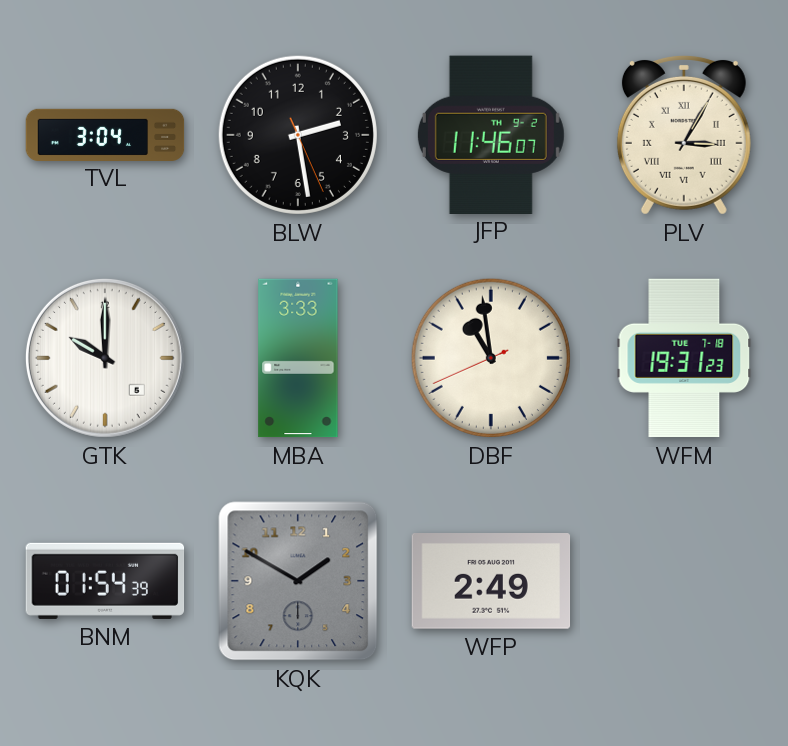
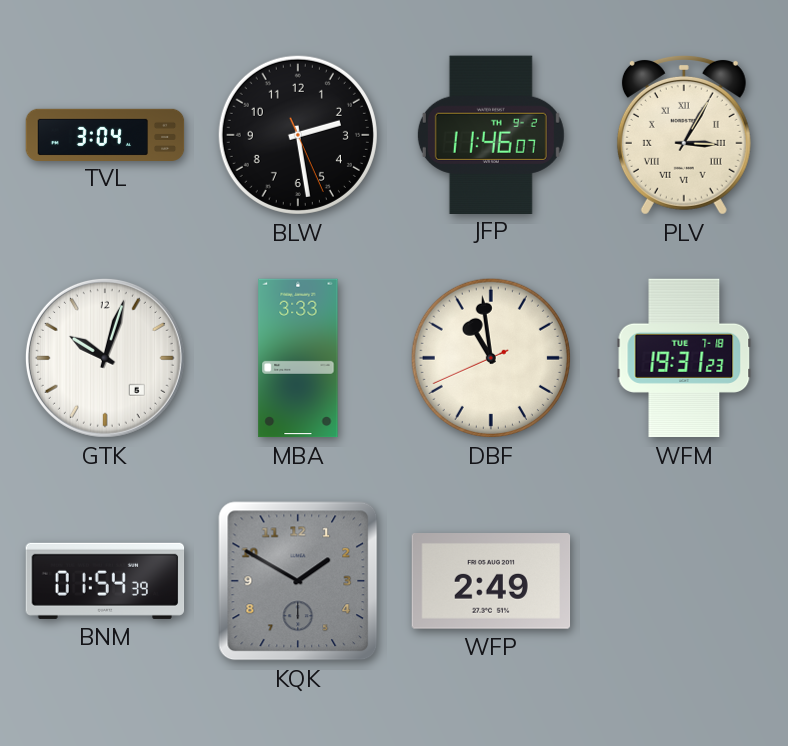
GTK: 10:00 -> 10:03
